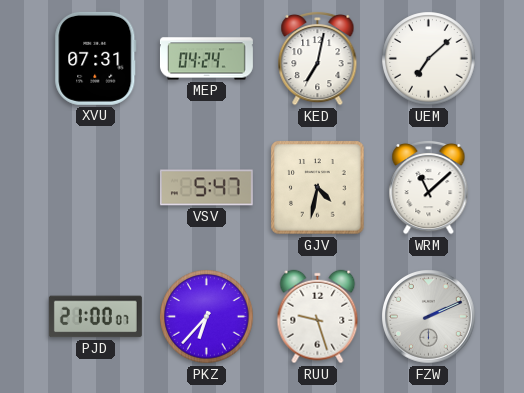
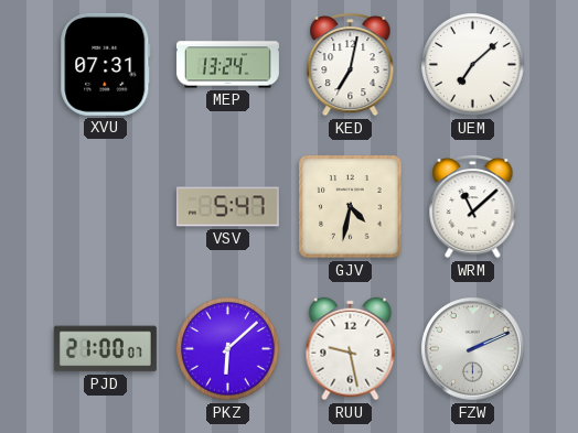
MEP: 04:24 -> 13:24
PKZ: 6:37 -> 6:08
RUU: 9:27 -> 9:28
